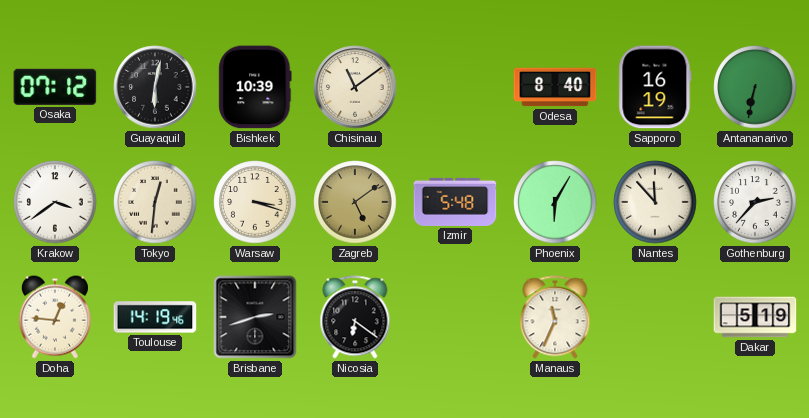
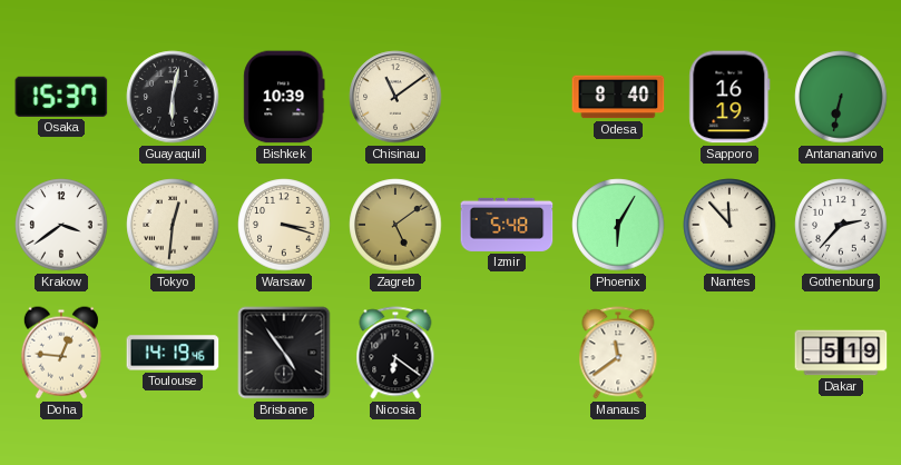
Osaka: 07:12 -> 15:37
Brisbane: 2:42 -> 4:54
Manaus: 11:34 -> 11:39
